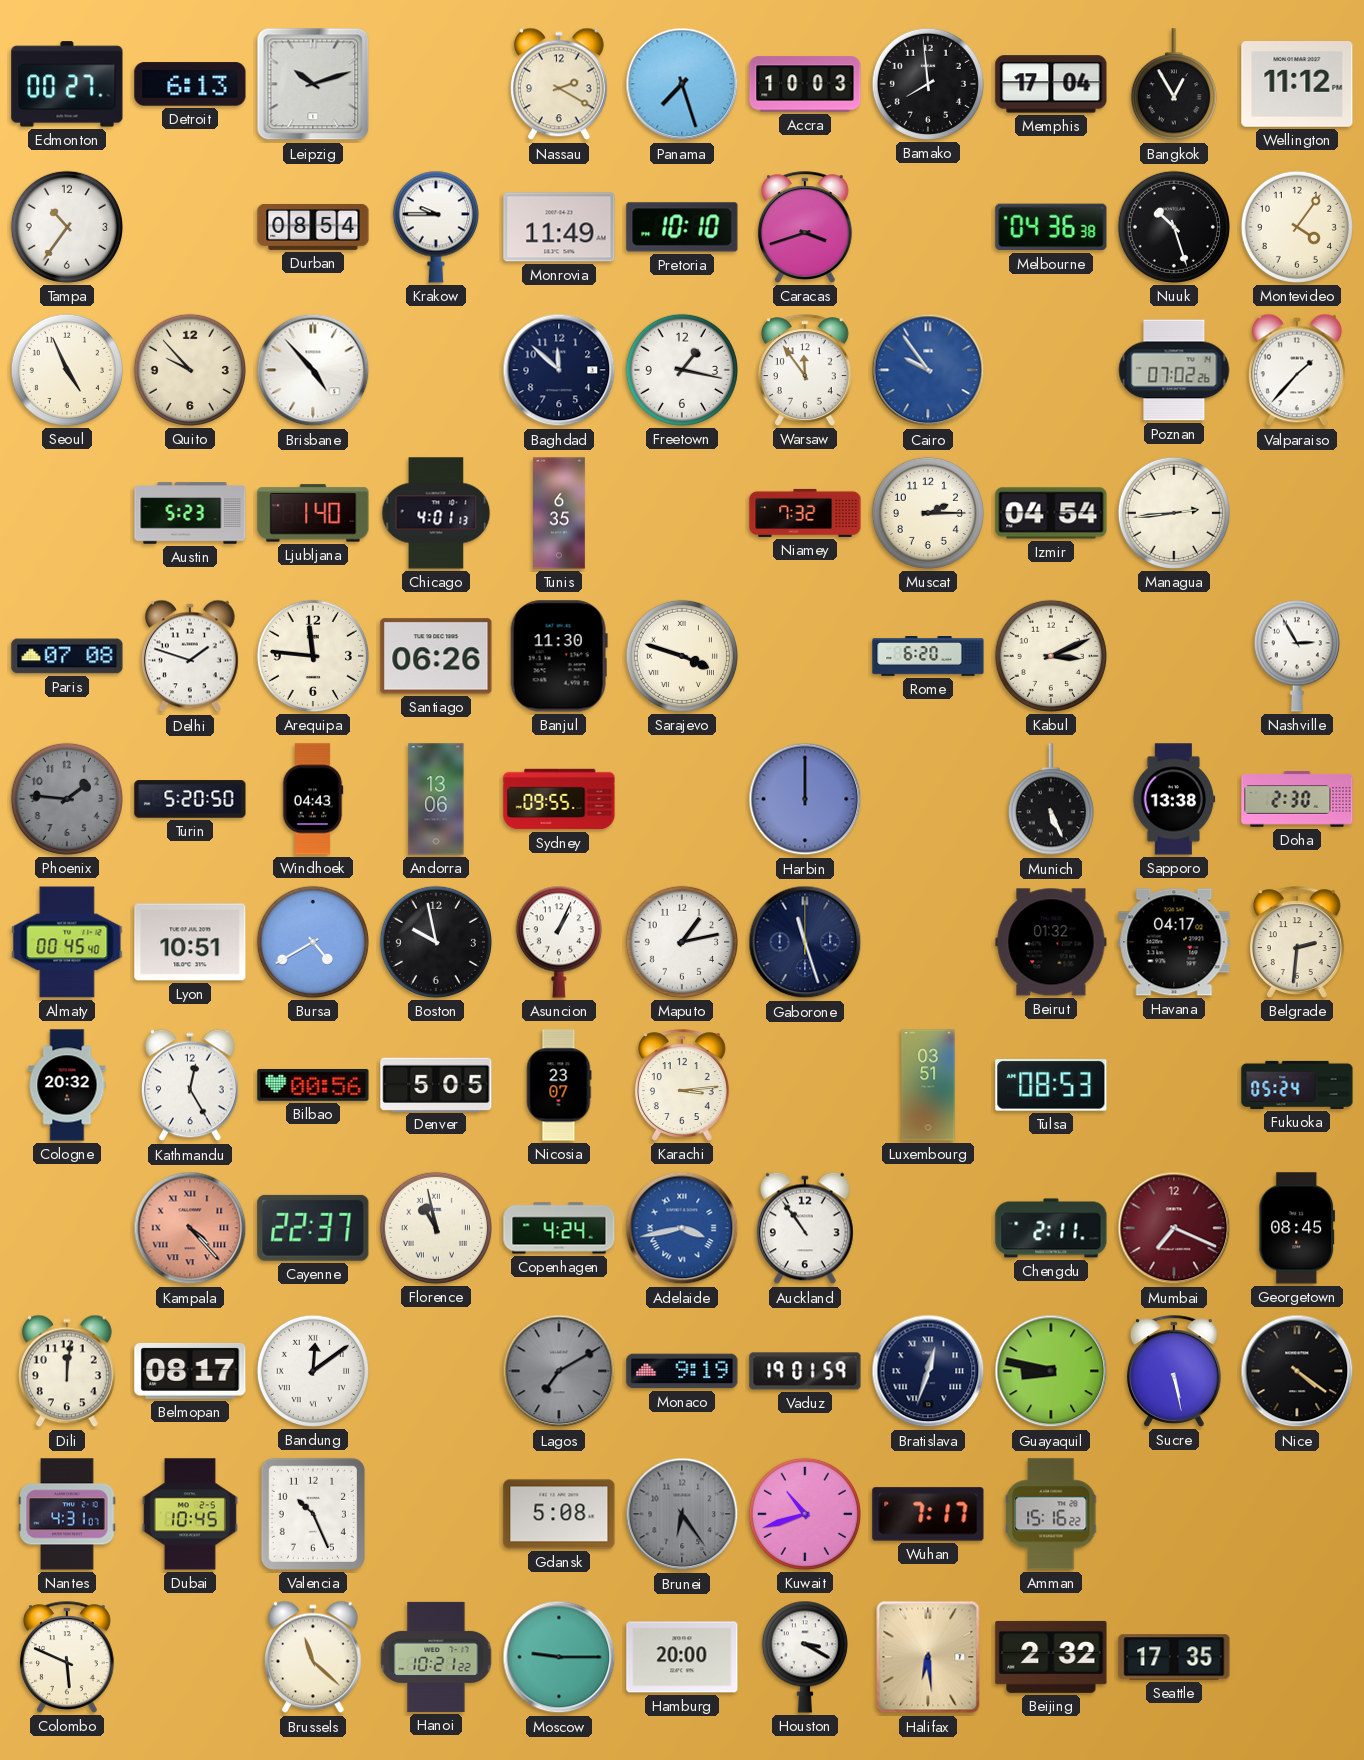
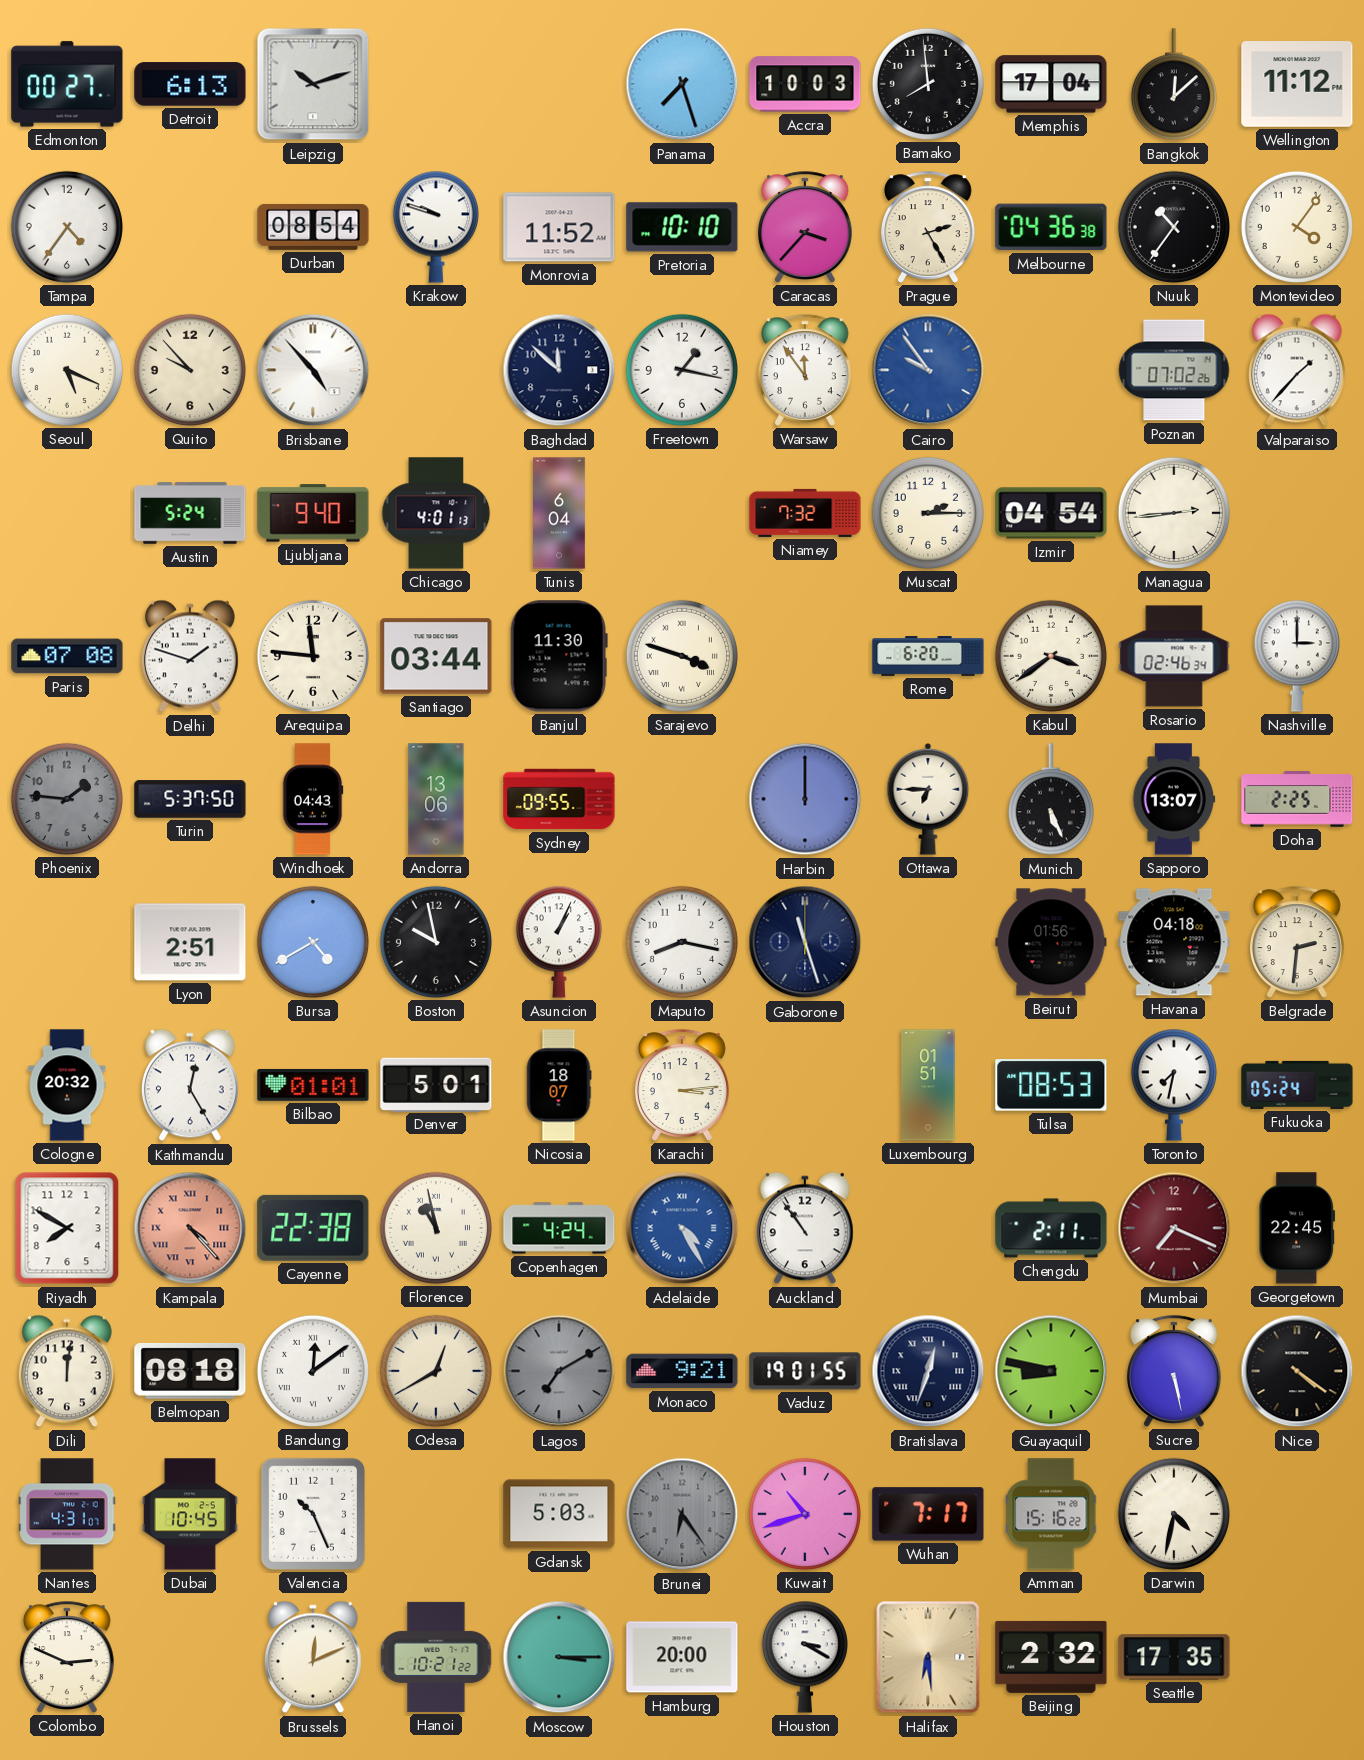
Nassau: 2:20 -> none
Bangkok: 12:55 -> 12:08
Tampa: 10:36 -> 4:36
Krakow: 9:45 -> 9:48
Monrovia: 11:49 -> 11:52
Caracas: 3:42 -> 3:37
Prague: none -> 2:25
Nuuk: 10:27 -> 10:36
Seoul: 4:56 -> 5:19
Austin: 5:23 -> 5:24
Ljubljana: 1:40 -> 9:40
Tunis: 6:35 -> 6:04
Santiago: 06:26 -> 03:44
Kabul: 3:11 -> 3:39
Rosario: none -> 02:46
Nashville: 2:55 -> 3:00
Turin: 5:20 -> 5:37
Ottawa: none -> 6:45
Sapporo: 13:38 -> 13:07
Doha: 2:30 -> 2:25
Almaty: 00:45 -> none
Lyon: 10:51 -> 2:51
Maputo: 1:13 -> 8:17
Beirut: 01:32 -> 01:56
Havana: 04:17 -> 04:18
Bilbao: 00:56 -> 01:01
Denver: 5:05 -> 5:01
Nicosia: 23:07 -> 18:07
Luxembourg: 03:51 -> 01:51
Toronto: none -> 7:32
Riyadh: none -> 7:50
Cayenne: 22:37 -> 22:38
Adelaide: 3:43 -> 4:25
Georgetown: 08:45 -> 22:45
Belmopan: 08:17 -> 08:18
Odesa: none -> 12:40
Monaco: 9:19 -> 9:21
Vaduz: 19:01:59 -> 19:01:55
Gdansk: 5:08 -> 5:03
Darwin: none -> 4:32
Colombo: 5:49 -> 2:49
Brussels: 11:22 -> 12:11
Moscow: 9:15 -> 3:15
